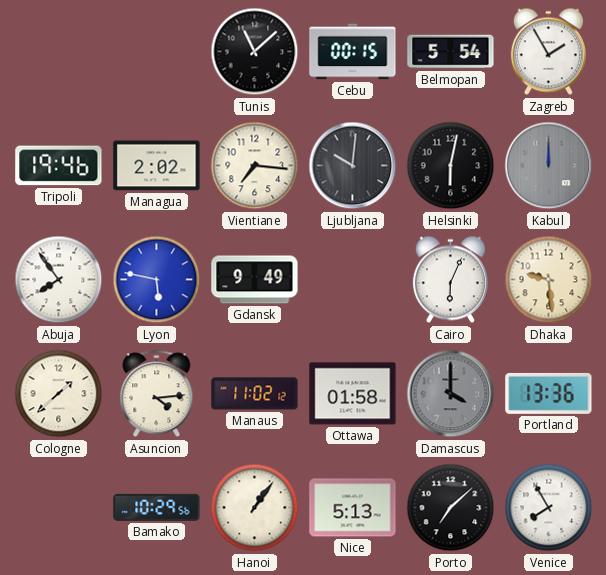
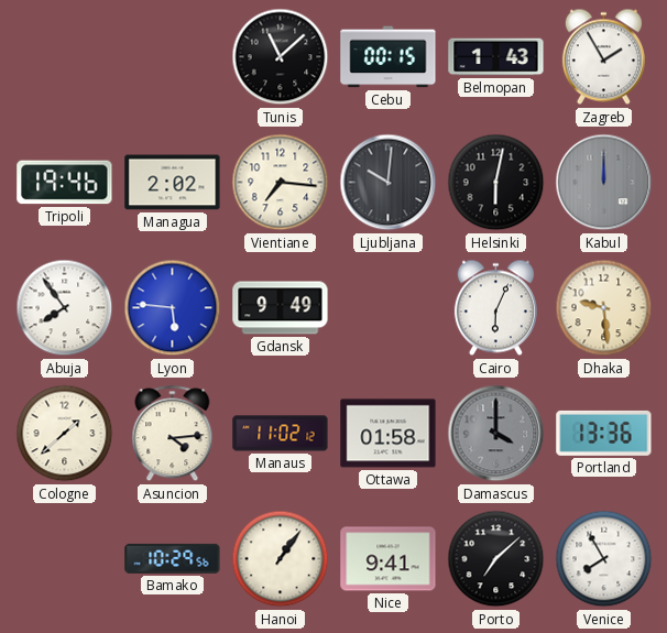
Belmopan: 5:54 -> 1:43
Lyon: 5:47 -> 5:46
Nice: 5:13 -> 9:41
